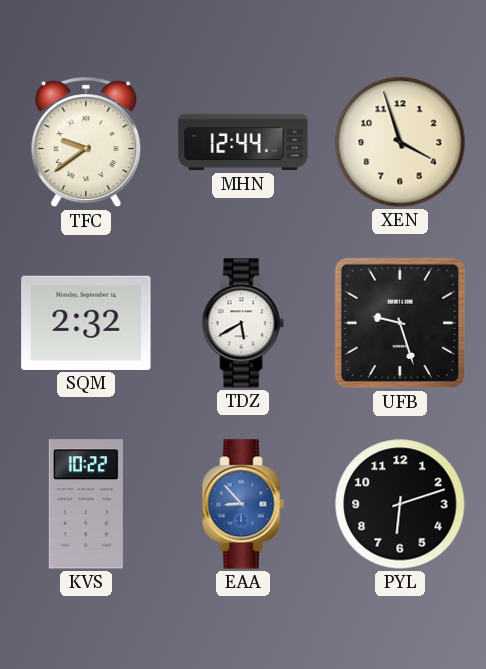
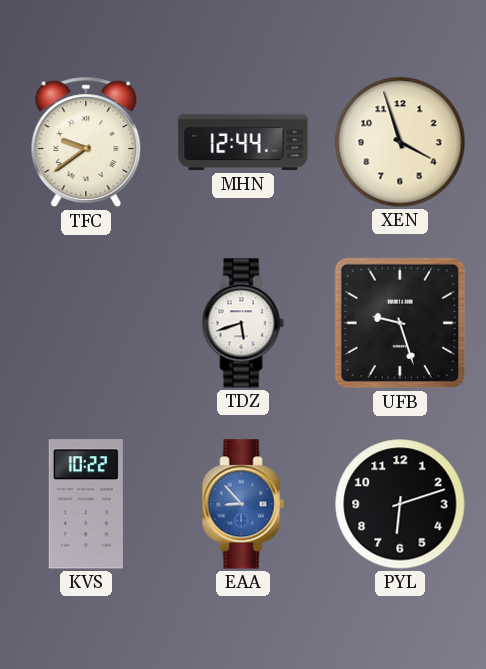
SQM: 2:32 -> none
TDZ: 5:40 -> 5:42
